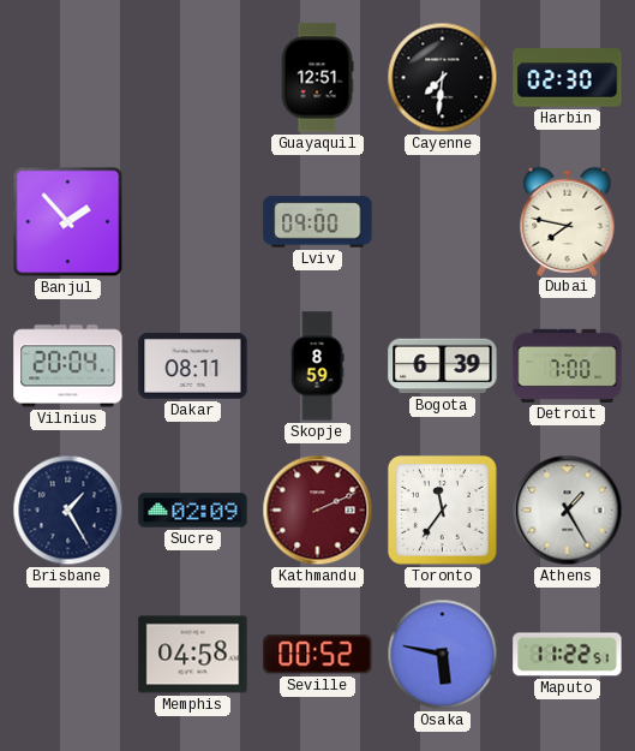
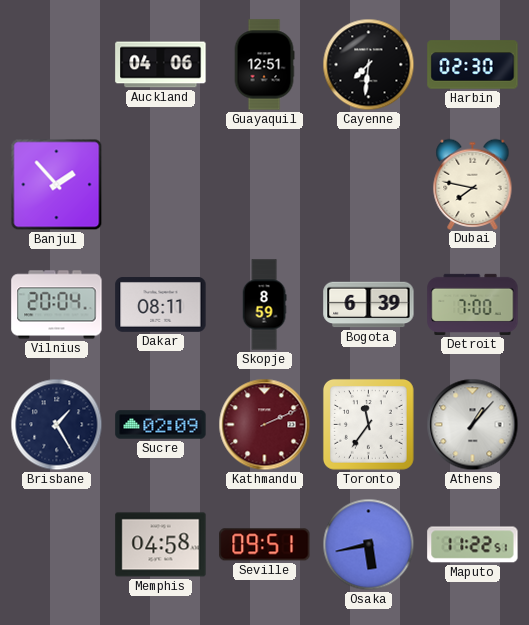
Auckland: none -> 04:06
Lviv: 09:00 -> none
Athens: 1:25 -> 1:07
Seville: 00:52 -> 09:51
Osaka: 5:47 -> 5:43
